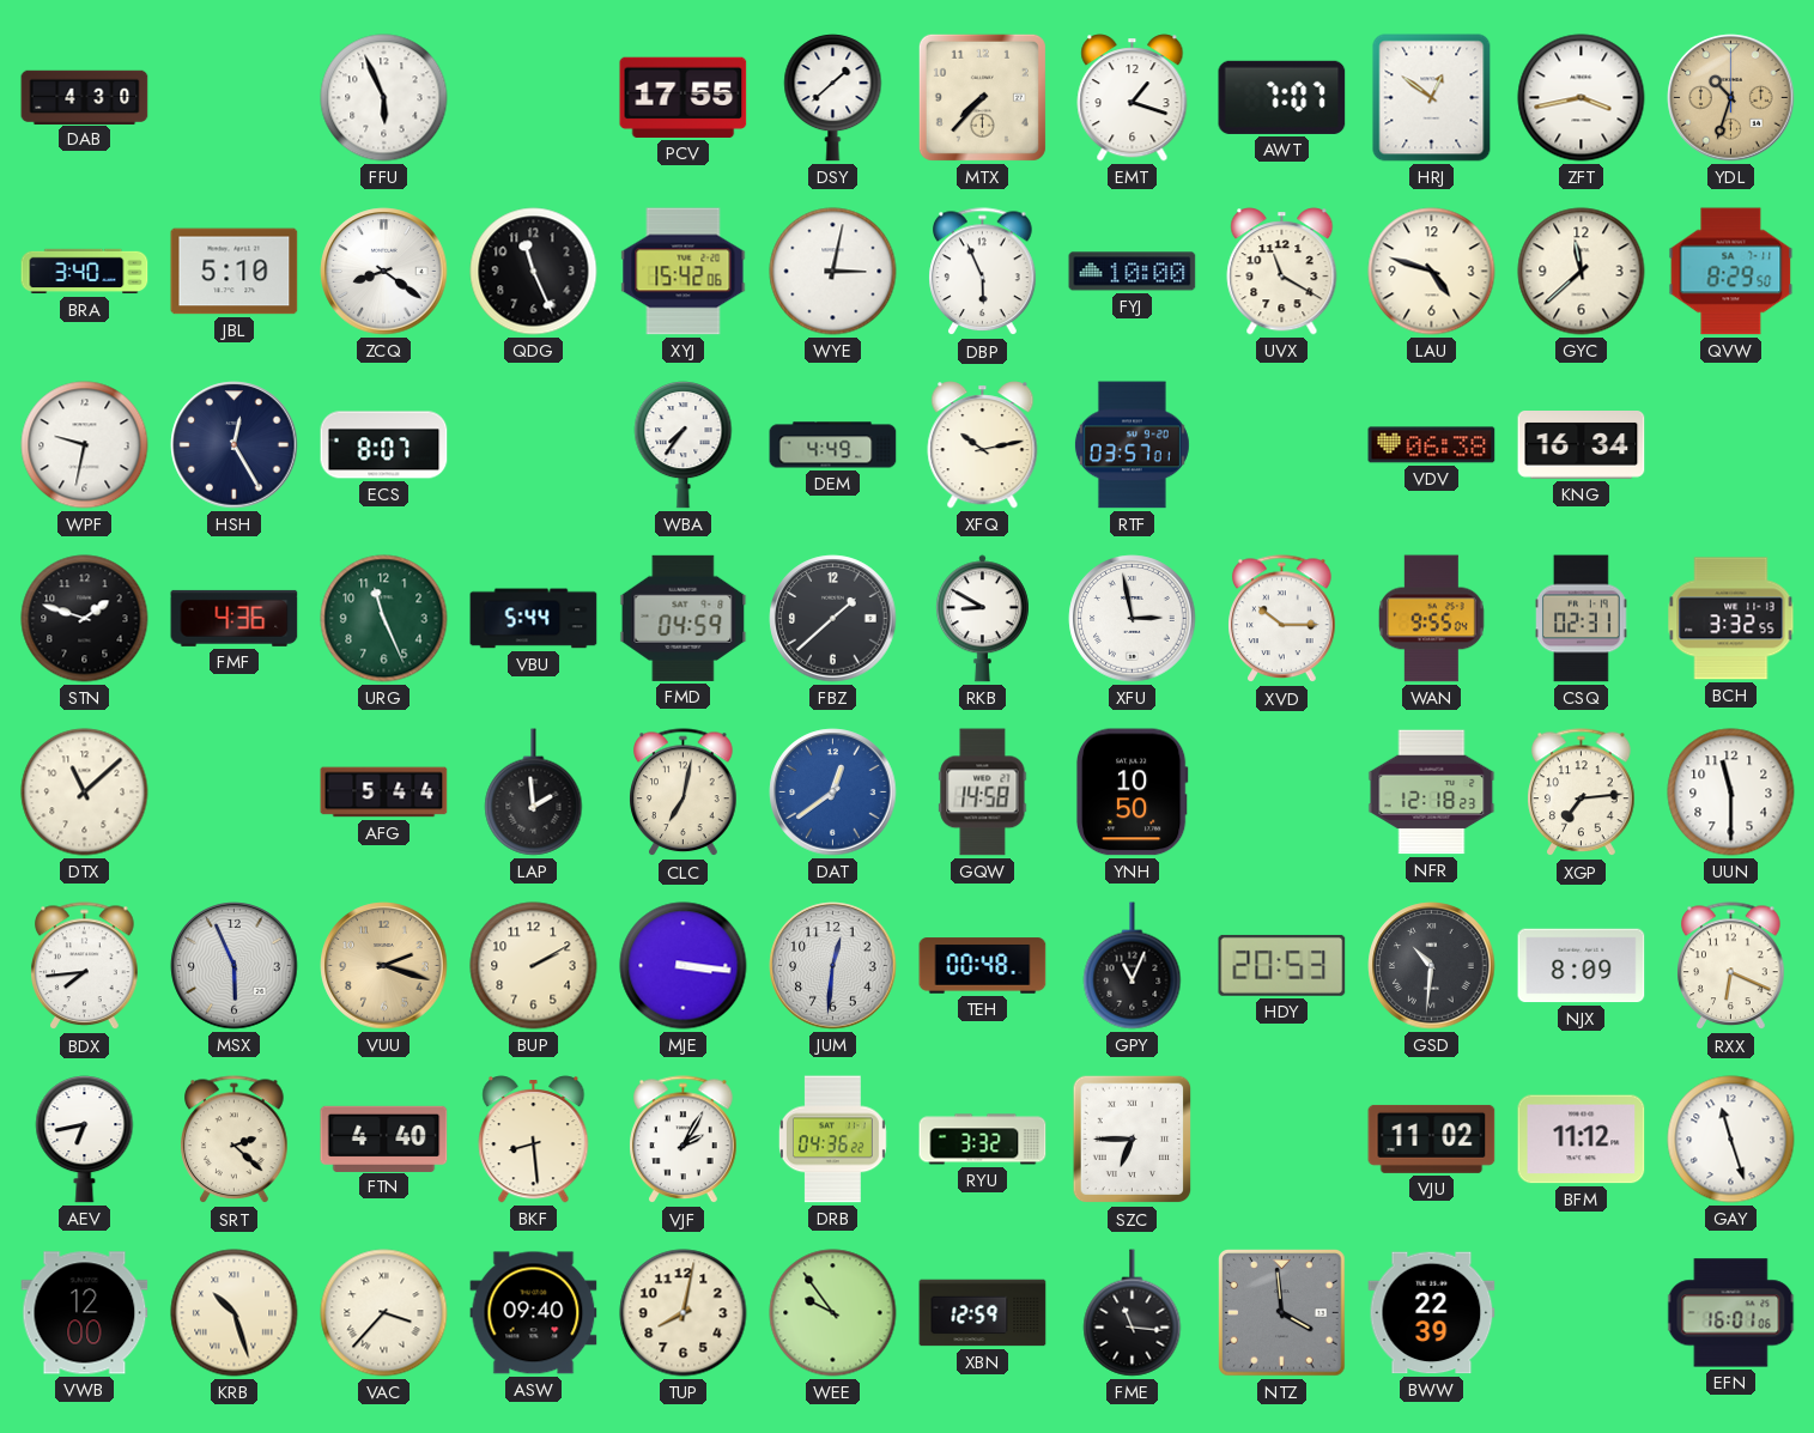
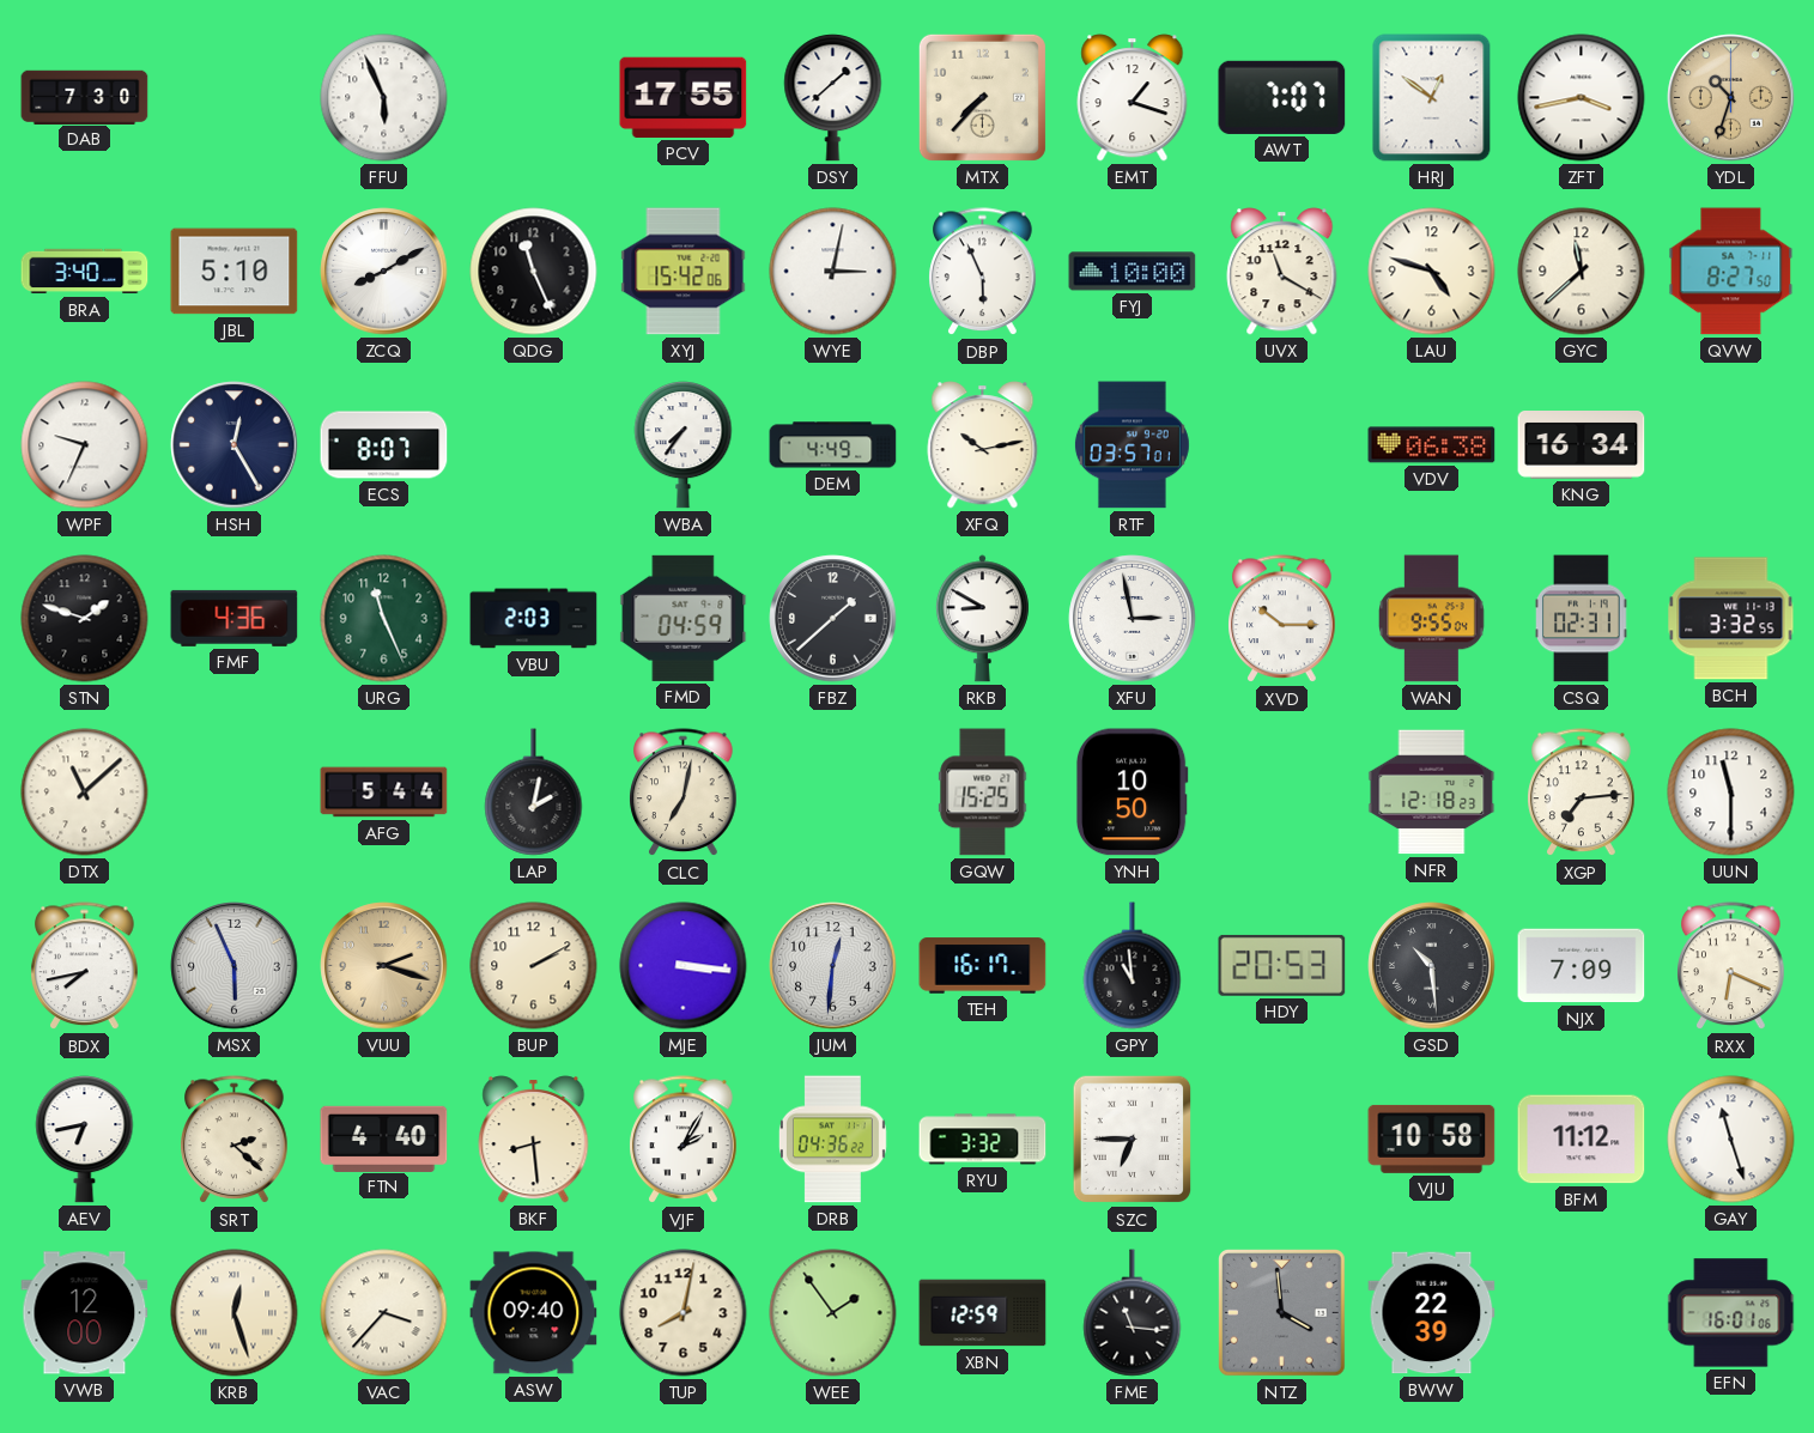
DAB: 4:30 -> 7:30
ZCQ: 8:21 -> 8:10
QVW: 8:29 -> 8:27
WPF: 9:32 -> 9:34
VBU: 5:44 -> 2:03
LAP: 1:59 -> 2:02
DAT: 12:39 -> none
GQW: 14:58 -> 15:25
BDX: 7:44 -> 7:43
TEH: 00:48 -> 16:17
GPY: 11:04 -> 10:59
GSD: 10:31 -> 10:29
NJX: 8:09 -> 7:09
VJU: 11:02 -> 10:58
KRB: 10:27 -> 12:27
WEE: 9:54 -> 1:54
